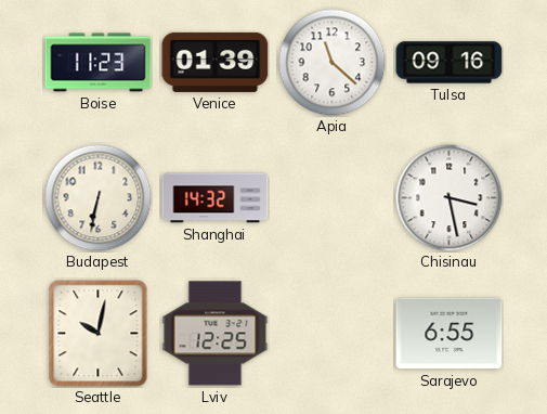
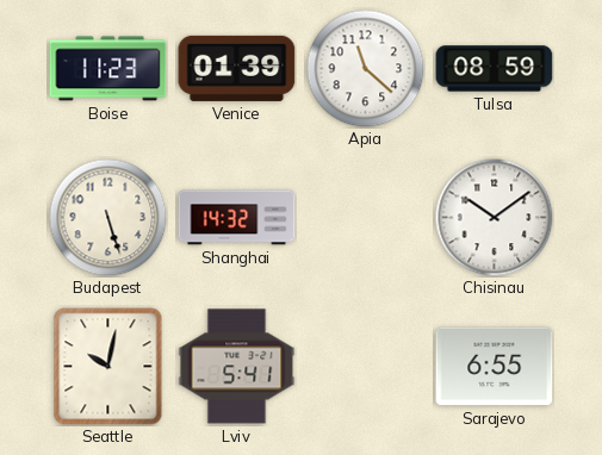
Tulsa: 09:16 -> 08:59
Budapest: 6:32 -> 5:27
Chisinau: 3:28 -> 10:09
Lviv: 12:25 -> 5:41
